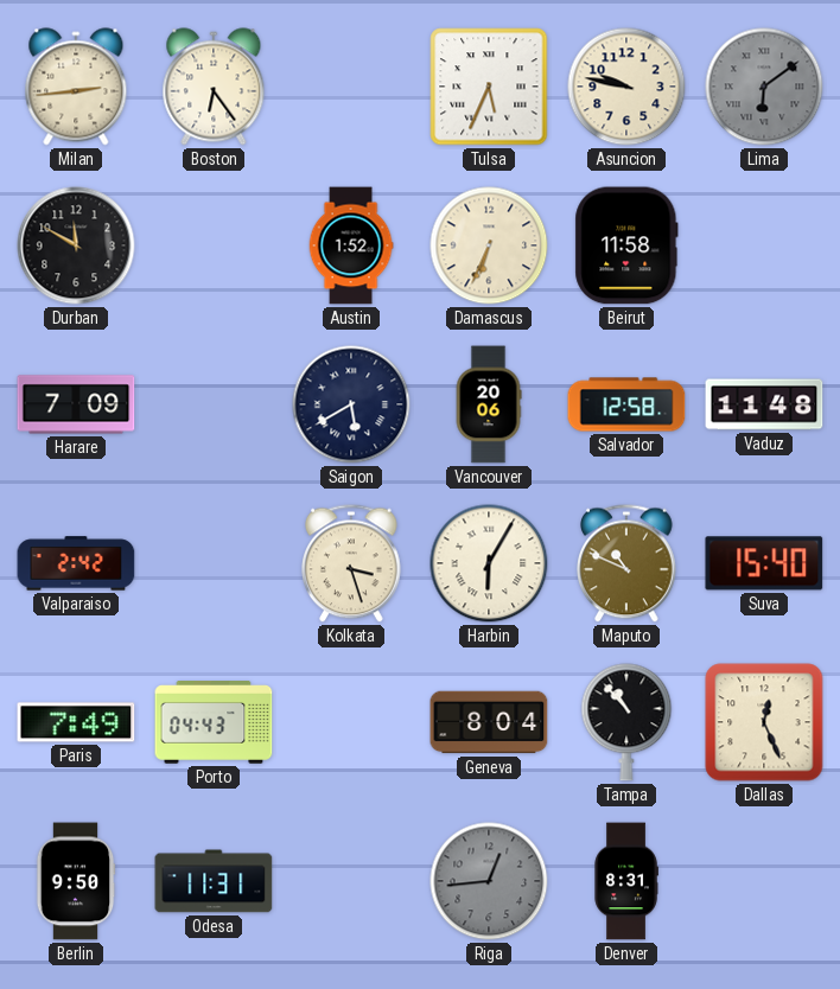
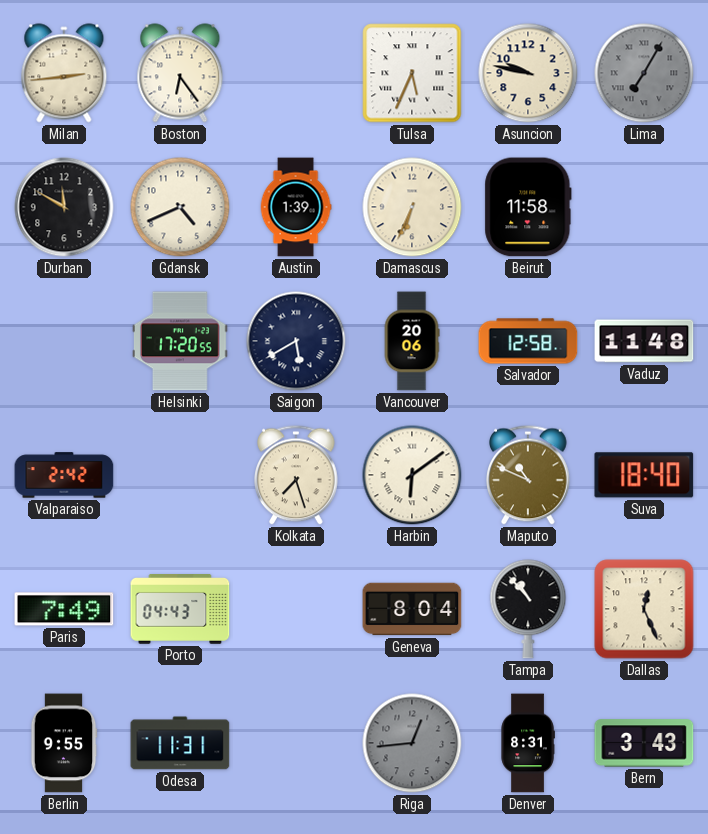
Lima: 6:09 -> 7:05
Gdansk: none -> 4:41
Austin: 1:52 -> 1:39
Harare: 7:09 -> none
Helsinki: none -> 17:20
Kolkata: 3:27 -> 7:27
Harbin: 6:05 -> 6:09
Suva: 15:40 -> 18:40
Berlin: 9:50 -> 9:55
Bern: none -> 3:43
